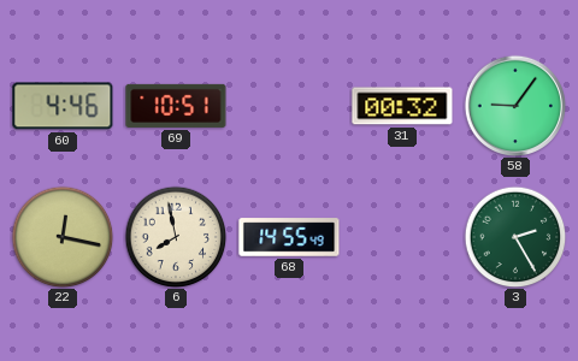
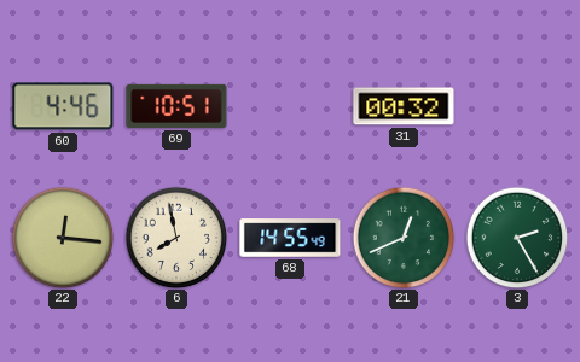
58: 9:06 -> none
22: 12:17 -> 12:16
21: none -> 12:41
